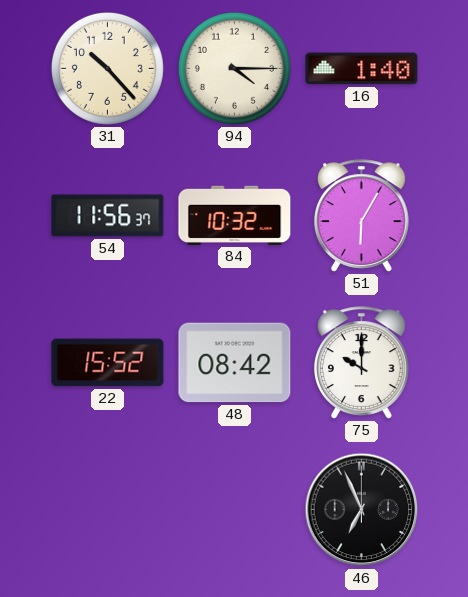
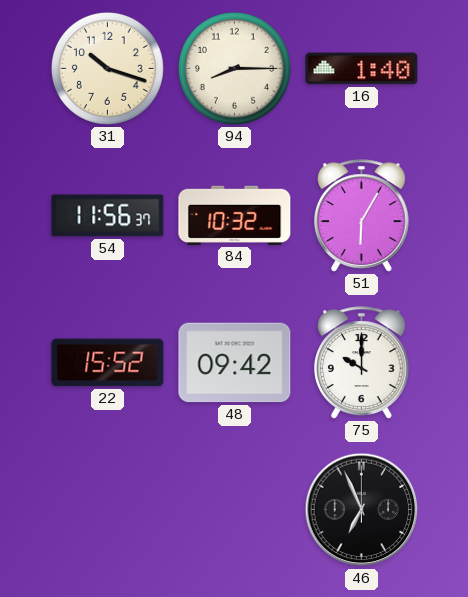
31: 10:23 -> 10:18
94: 4:15 -> 8:15
48: 08:42 -> 09:42
